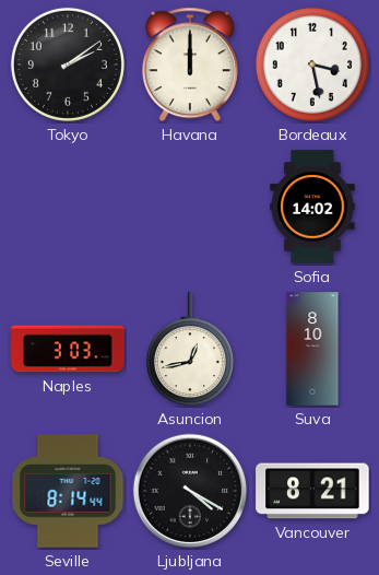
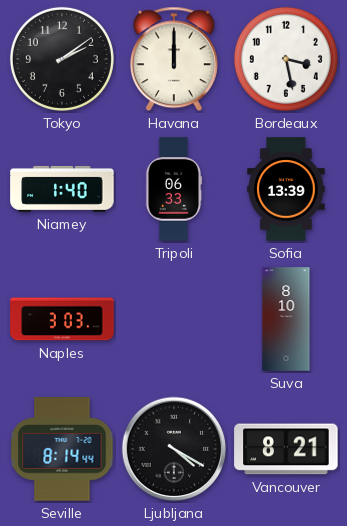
Niamey: none -> 1:40
Tripoli: none -> 06:33
Sofia: 14:02 -> 13:39
Asuncion: 12:43 -> none
